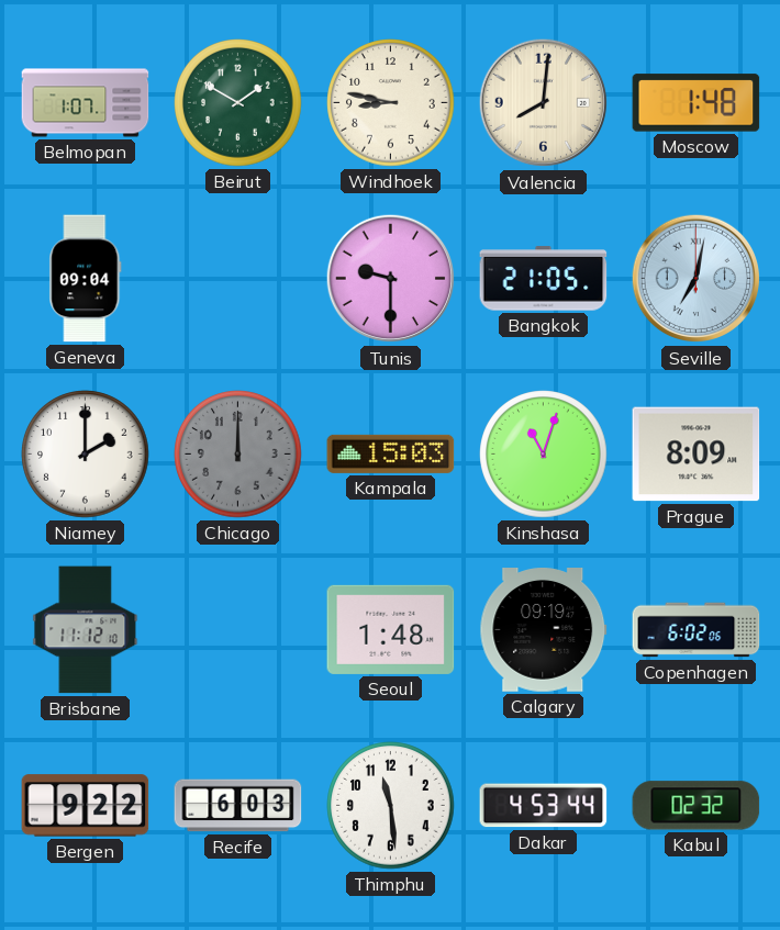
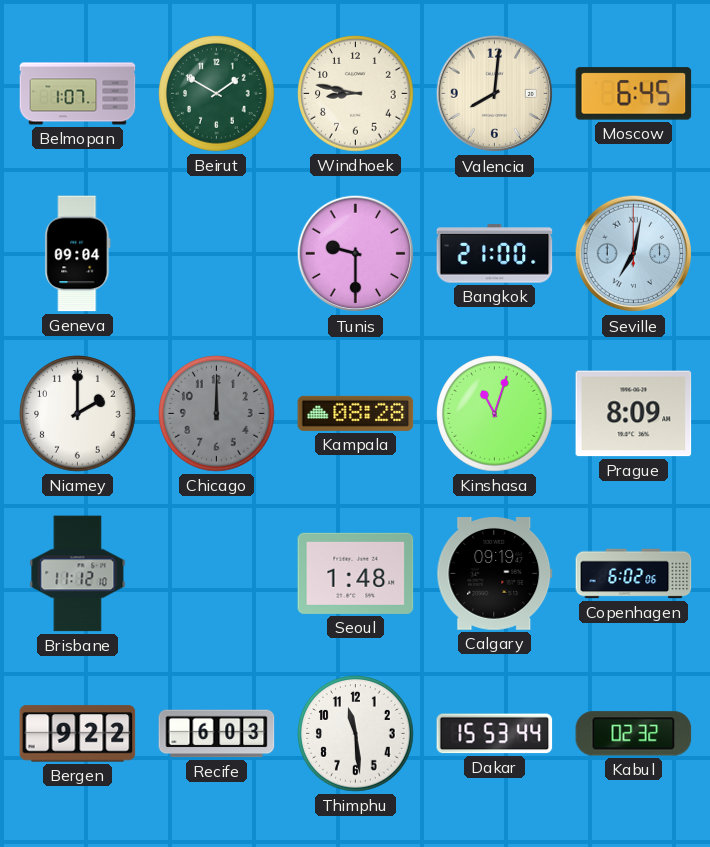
Moscow: 1:48 -> 6:45
Bangkok: 21:05 -> 21:00
Kampala: 15:03 -> 08:28
Dakar: 4:53 -> 15:53
